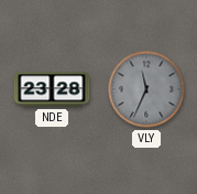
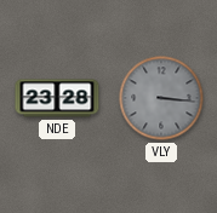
VLY: 11:34 -> 3:16
